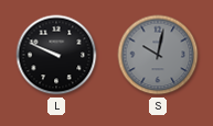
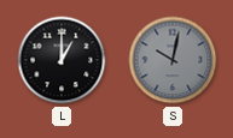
L: 9:49 -> 1:00
